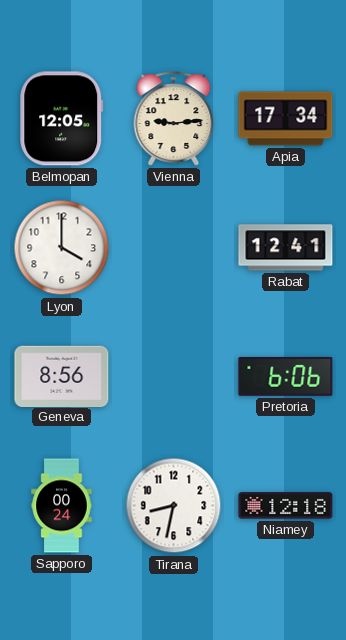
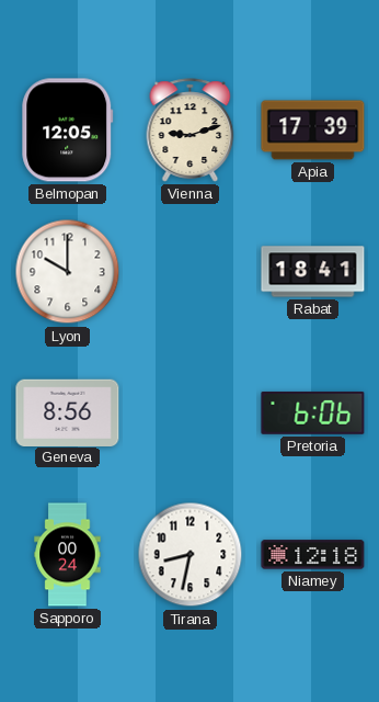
Vienna: 9:14 -> 9:12
Apia: 17:34 -> 17:39
Lyon: 4:00 -> 10:00
Rabat: 12:41 -> 18:41
